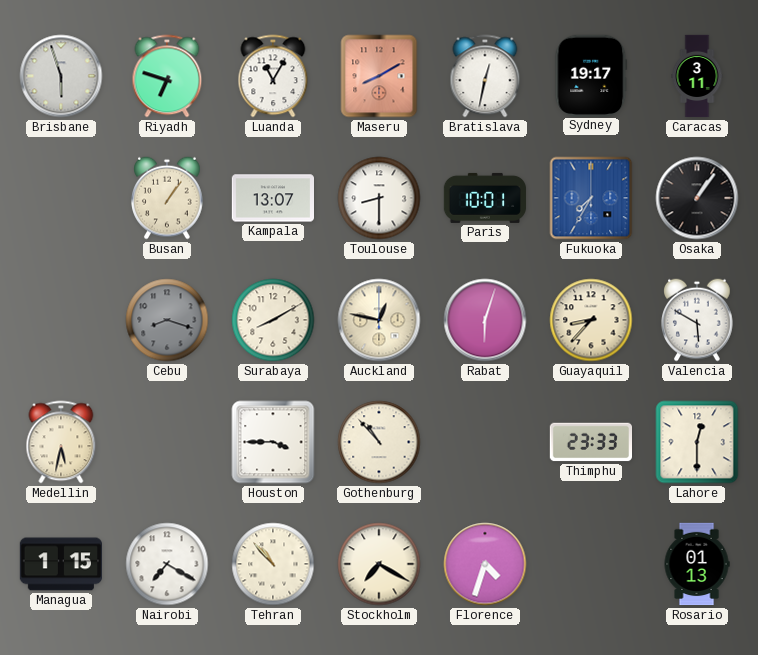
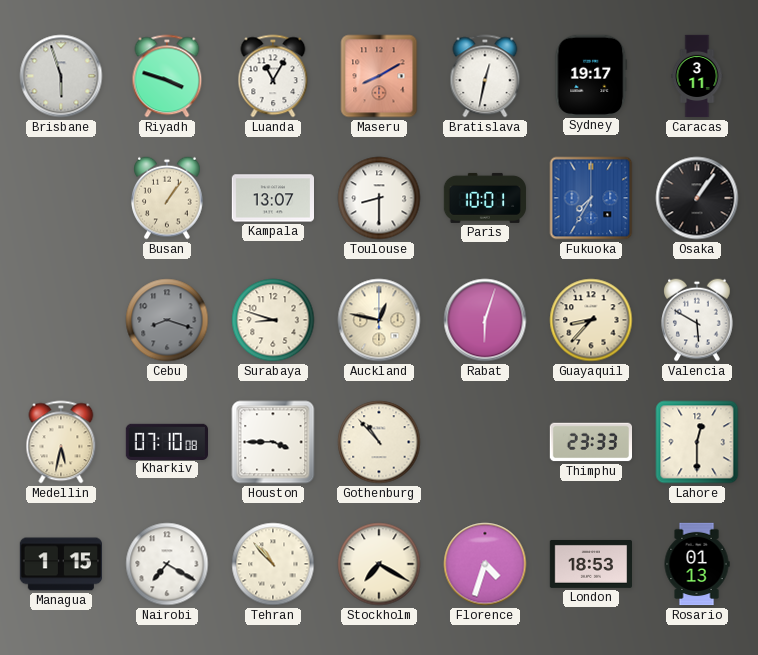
Riyadh: 6:48 -> 3:48
Surabaya: 8:10 -> 8:48
Kharkiv: none -> 07:10
London: none -> 18:53
